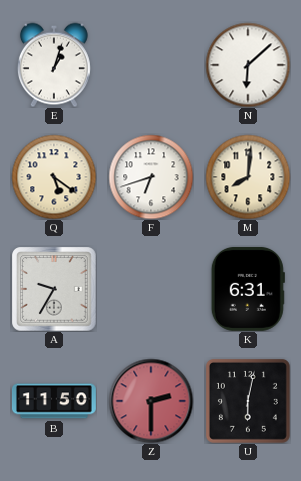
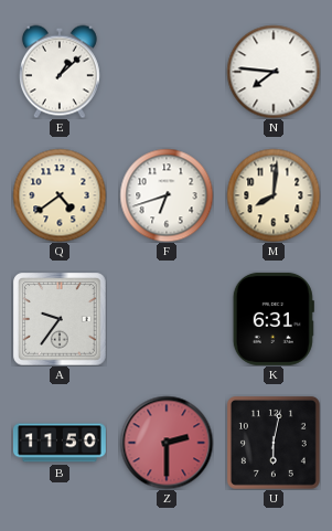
E: 1:03 -> 1:08
N: 6:08 -> 7:46
Q: 5:21 -> 4:39
A: 9:35 -> 9:36
